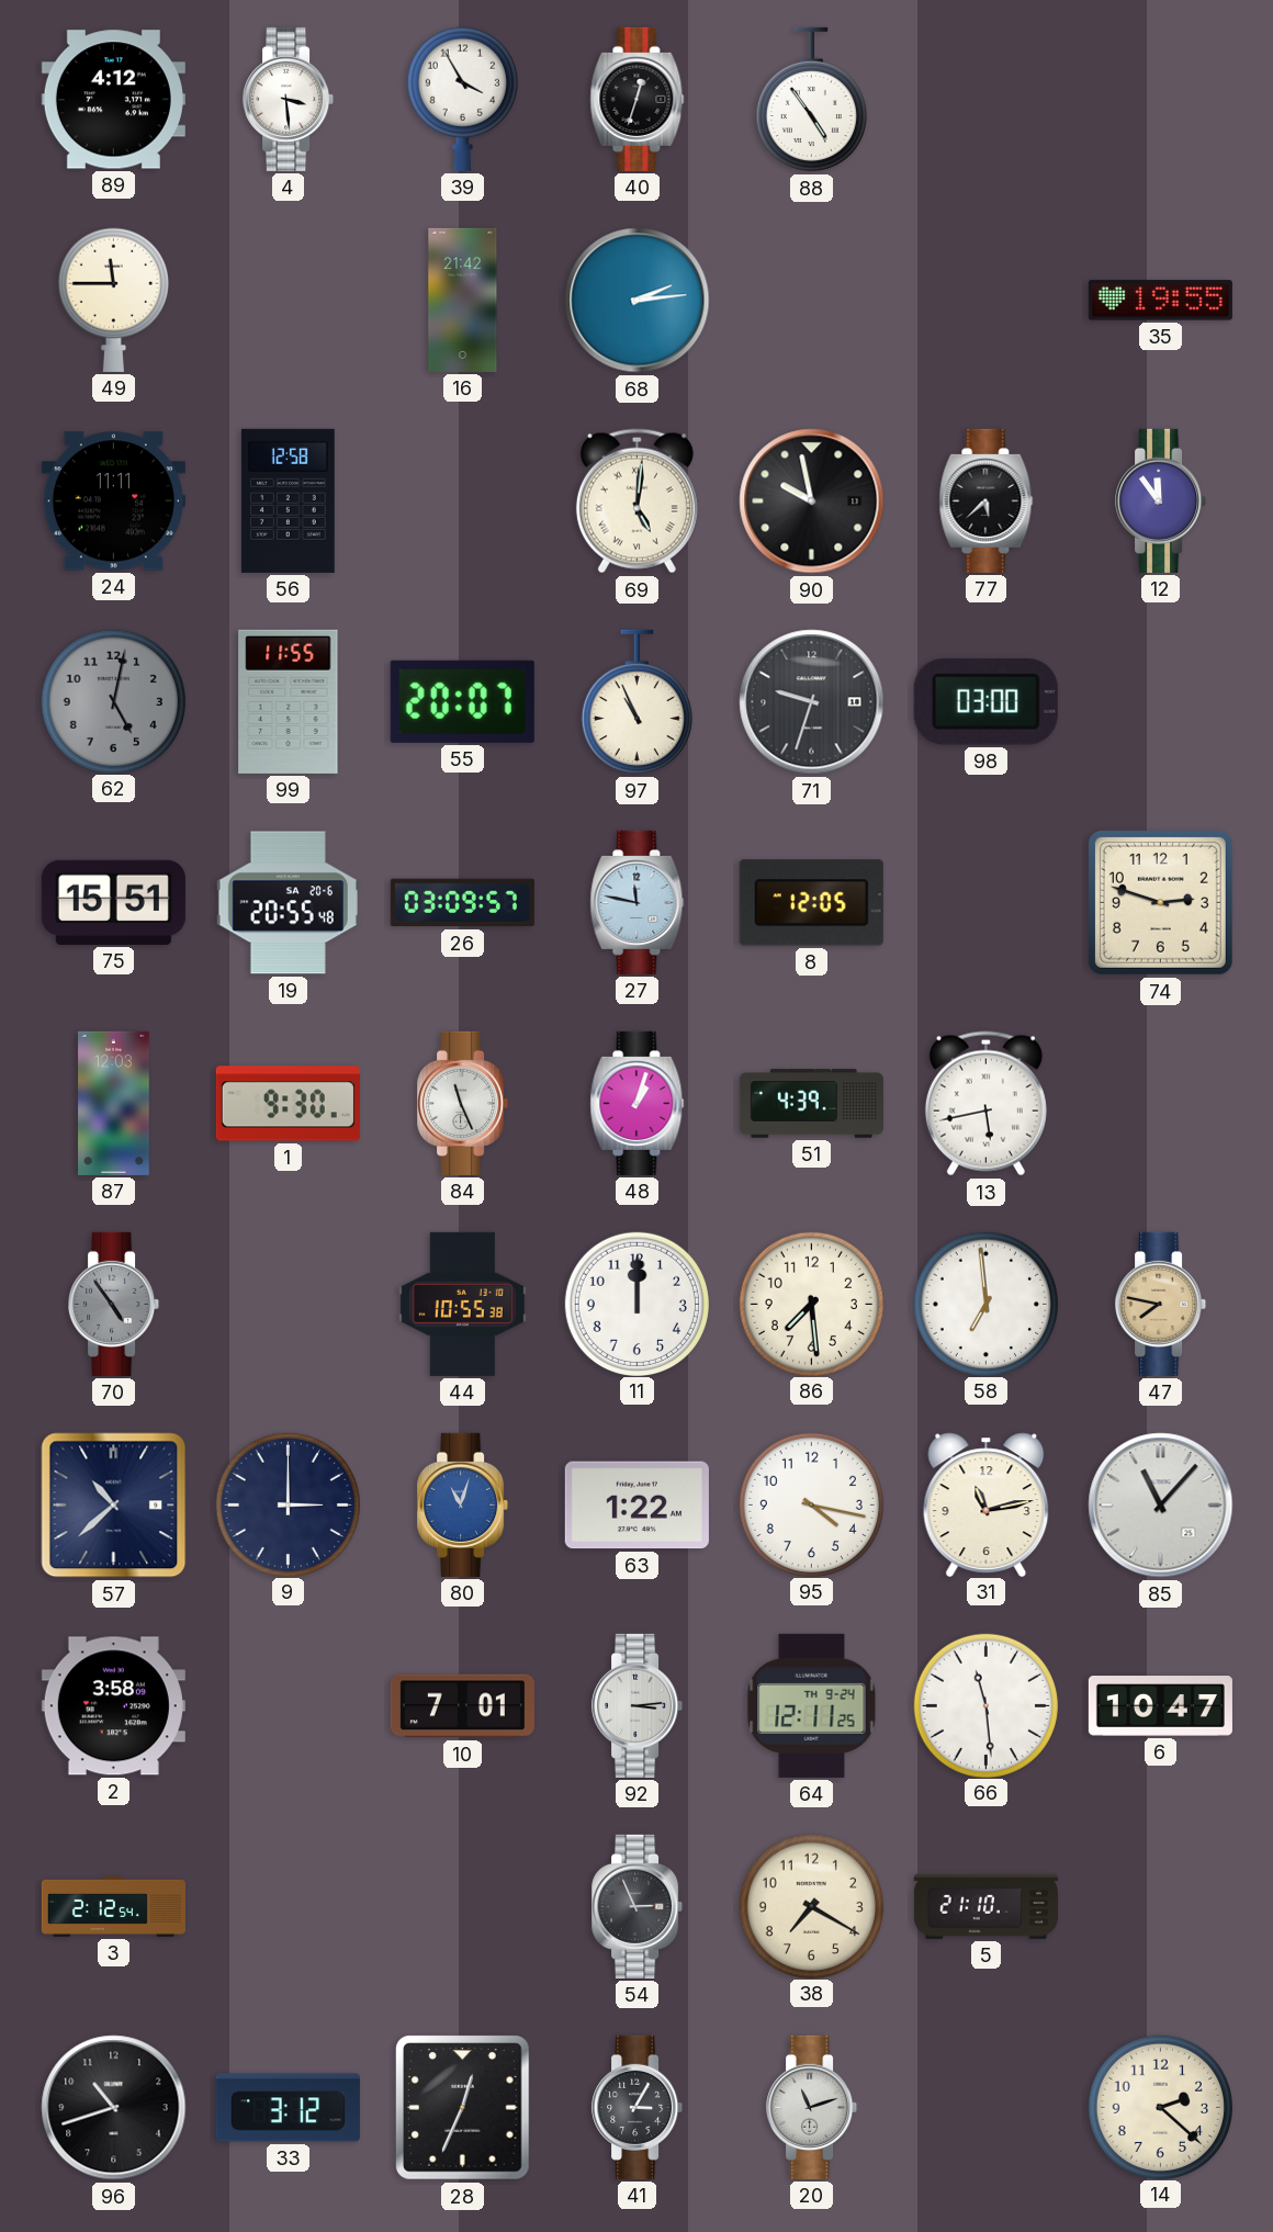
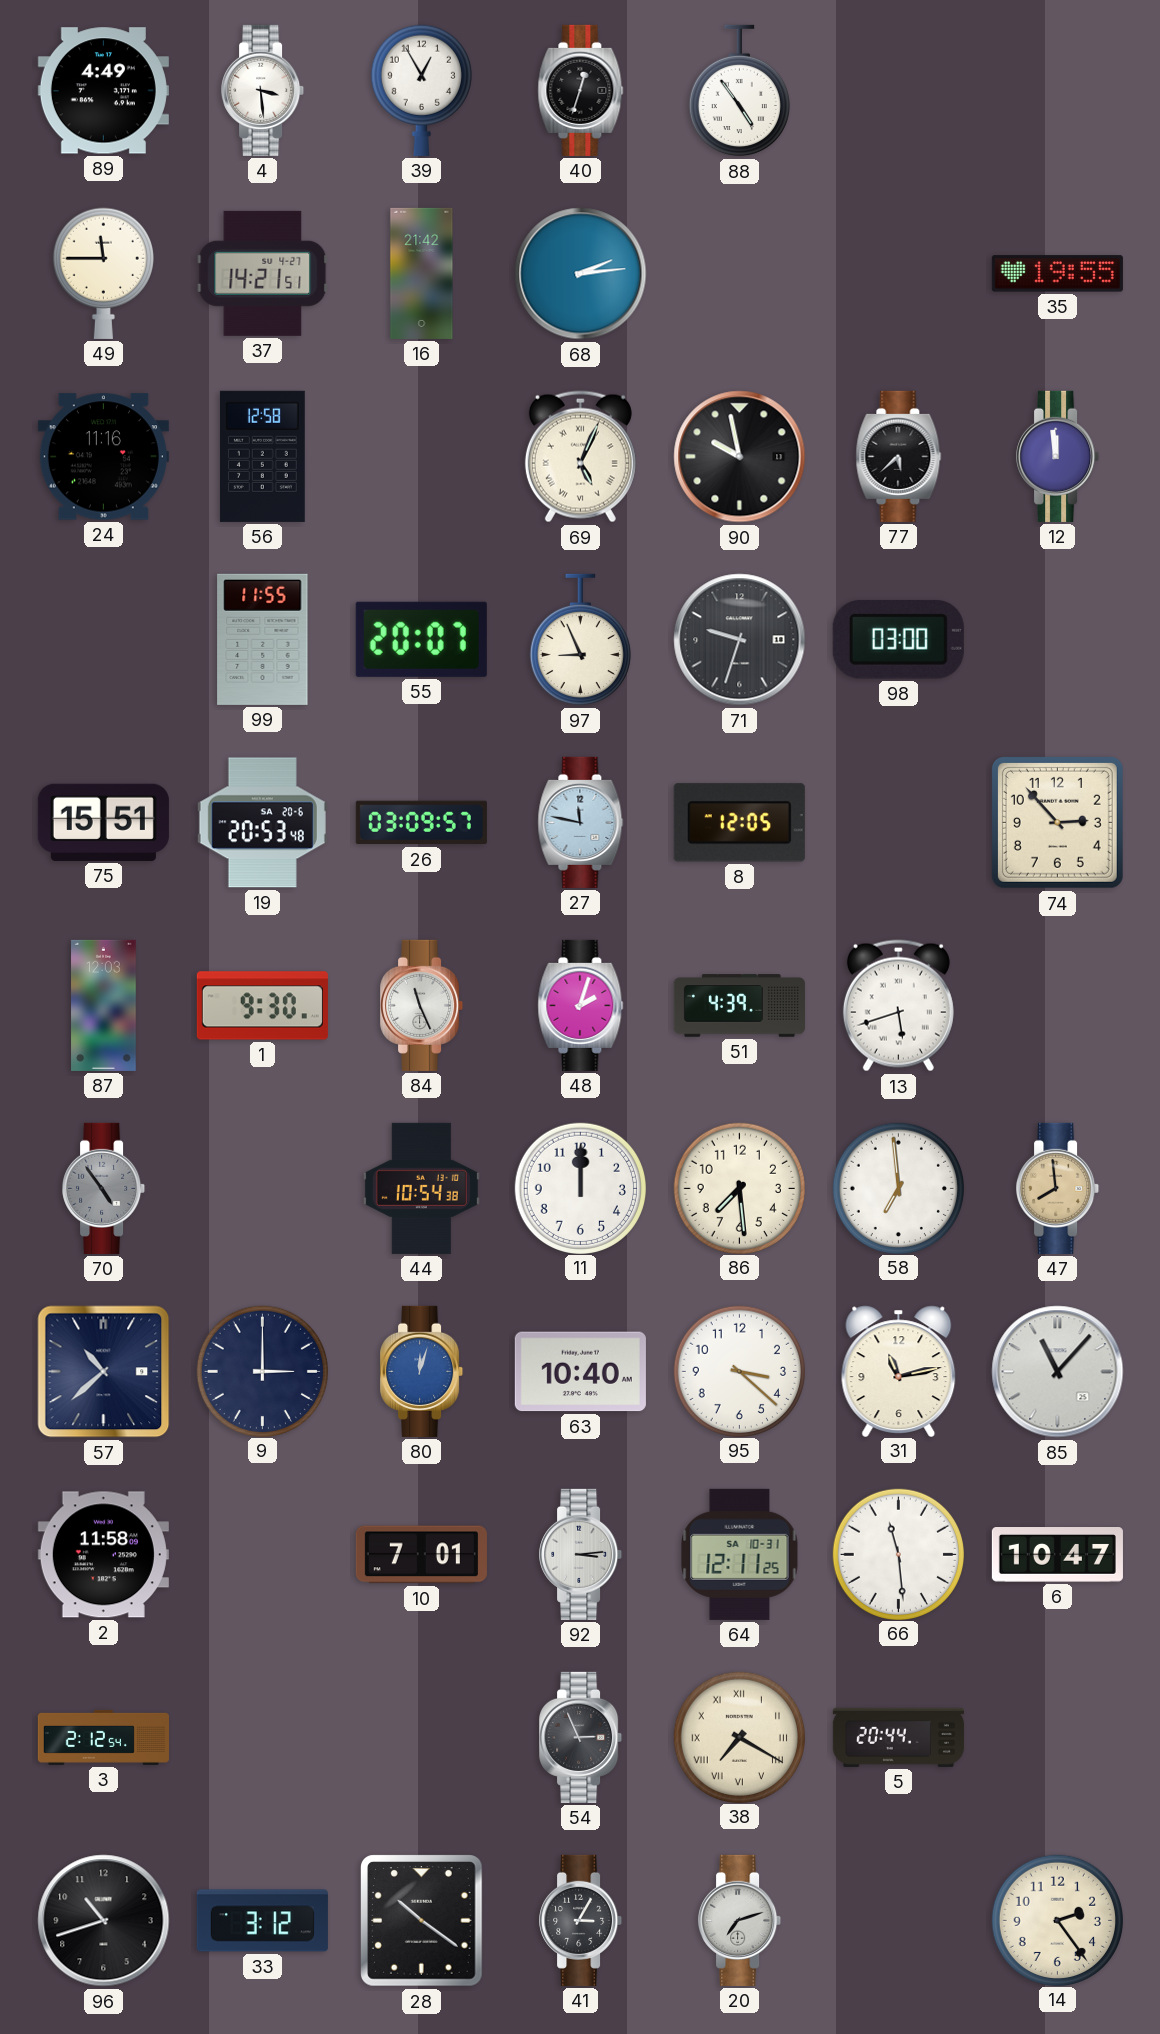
89: 4:12 -> 4:49
39: 3:55 -> 12:55
37: none -> 14:21
24: 11:11 -> 11:16
69: 5:01 -> 5:04
12: 11:54 -> 11:59
62: 5:02 -> none
97: 10:56 -> 8:56
19: 20:55 -> 20:53
74: 2:48 -> 2:53
48: 1:03 -> 2:03
13: 5:43 -> 5:42
44: 10:55 -> 10:54
47: 7:47 -> 7:59
80: 11:03 -> 12:03
63: 1:22 -> 10:40
95: 4:17 -> 3:22
2: 3:58 -> 11:58
64 date: TH 9-24 -> SA 10-31
38 numerals: Arabic -> Roman
5: 21:10 -> 20:44
28: 12:34 -> 10:21
20: 11:12 -> 7:12
14: 2:22 -> 2:24
